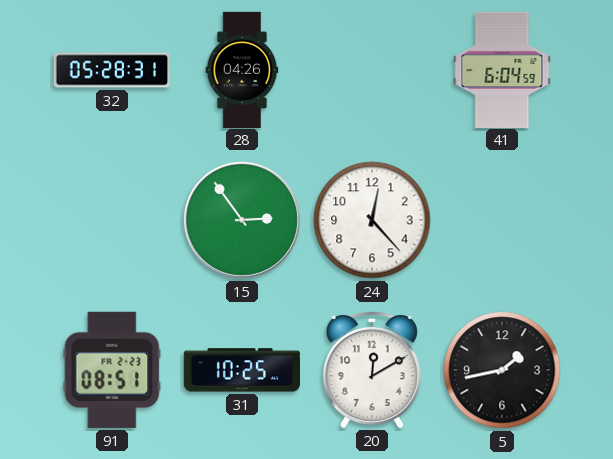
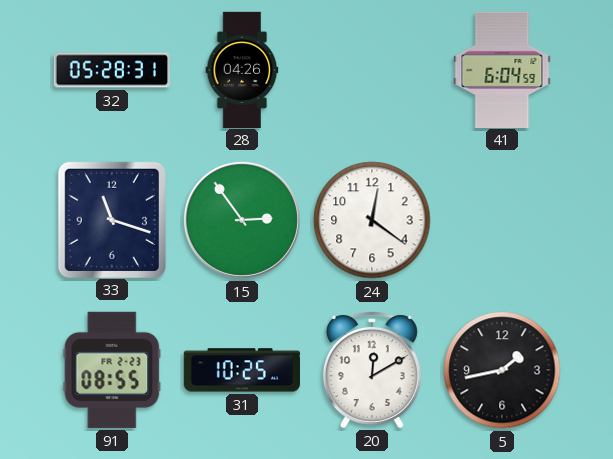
33: none -> 11:18
24: 12:23 -> 12:21
91: 08:51 -> 08:55
